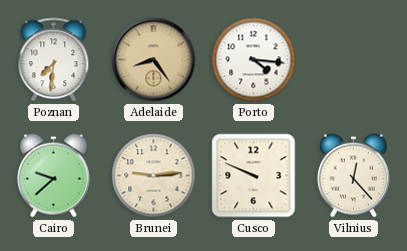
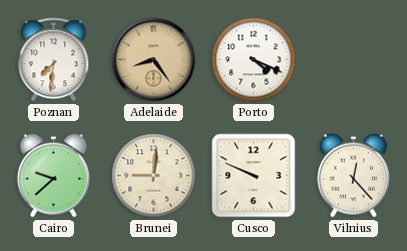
Porto: 4:16 -> 4:19
Brunei: 9:14 -> 9:01
